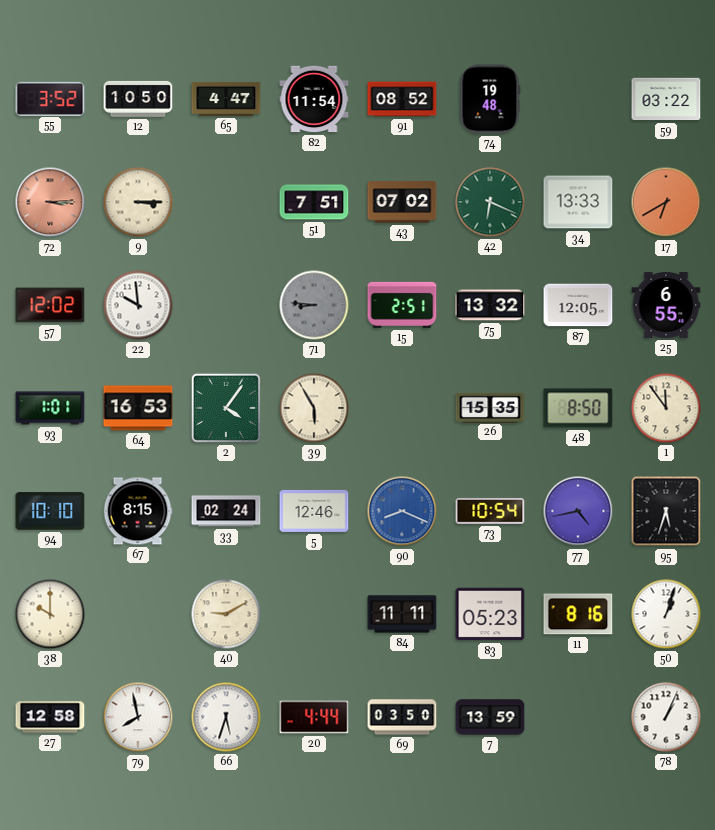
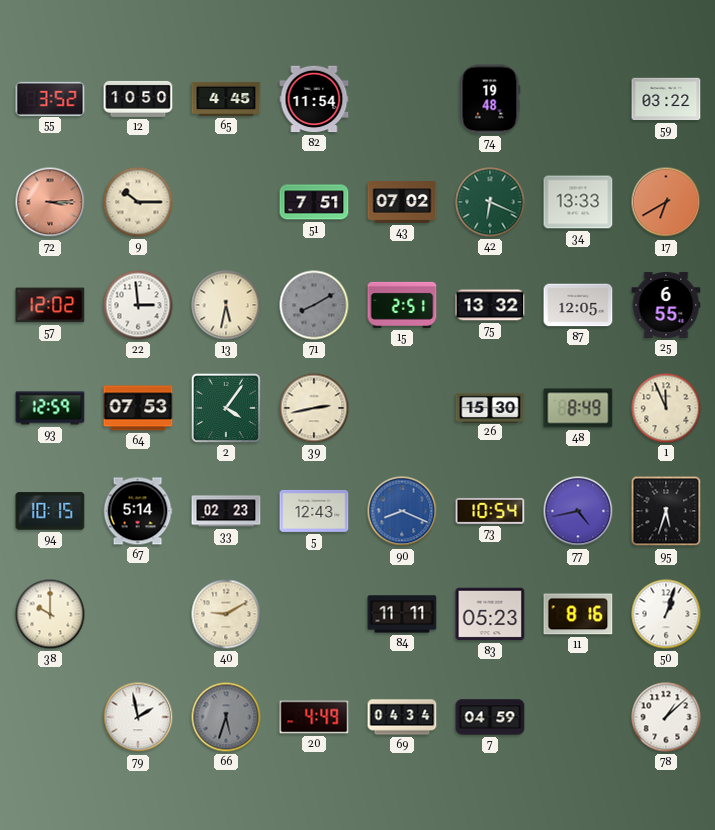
65: 4:47 -> 4:45
91: 08:52 -> none
9: 3:15 -> 10:15
22: 9:59 -> 2:59
13: none -> 5:32
71: 8:46 -> 8:10
93: 1:01 -> 12:59
64: 16:53 -> 07:53
39: 5:55 -> 2:43
26: 15:35 -> 15:30
48: 8:50 -> 8:49
1: 11:54 -> 11:56
94: 10:10 -> 10:15
67: 8:15 -> 5:14
33: 02:24 -> 02:23
5: 12:46 -> 12:43
27: 12:58 -> none
79: 7:58 -> 1:58
66 dial: white -> grey
20: 4:44 -> 4:49
69: 03:50 -> 04:34
7: 13:59 -> 04:59
78: 1:04 -> 1:08
